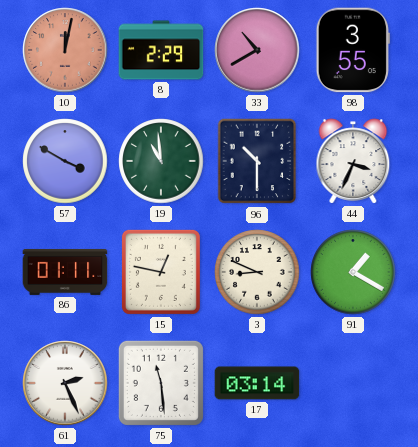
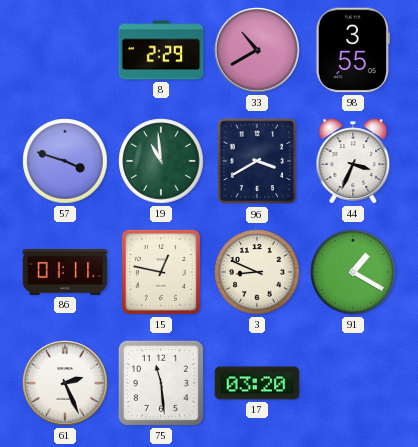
10: 12:02 -> none
57: 3:50 -> 3:48
96: 10:30 -> 3:40
17: 03:14 -> 03:20
